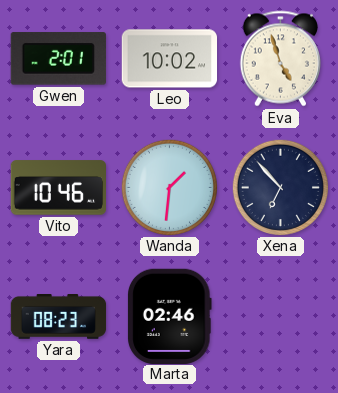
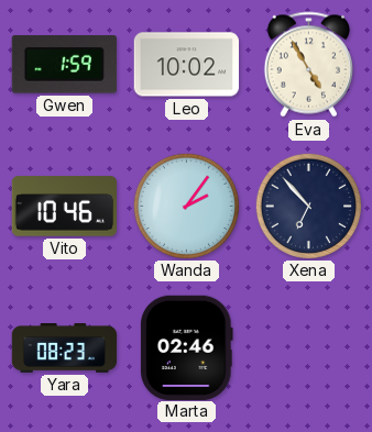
Gwen: 2:01 -> 1:59
Eva: 4:57 -> 4:55
Wanda: 1:31 -> 2:06
